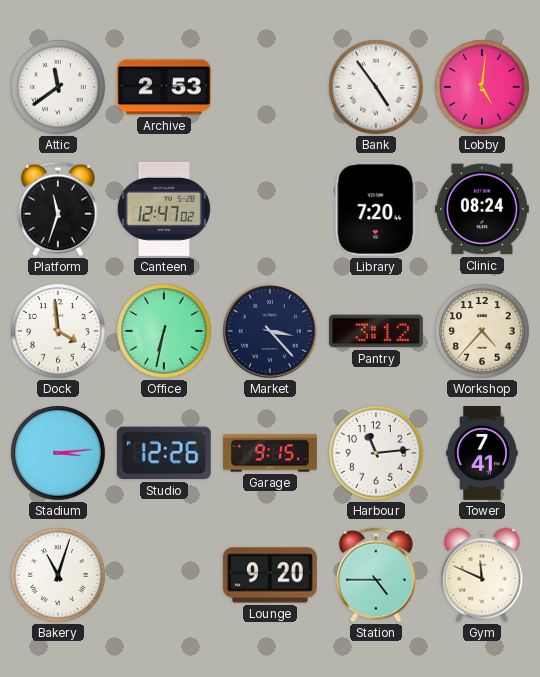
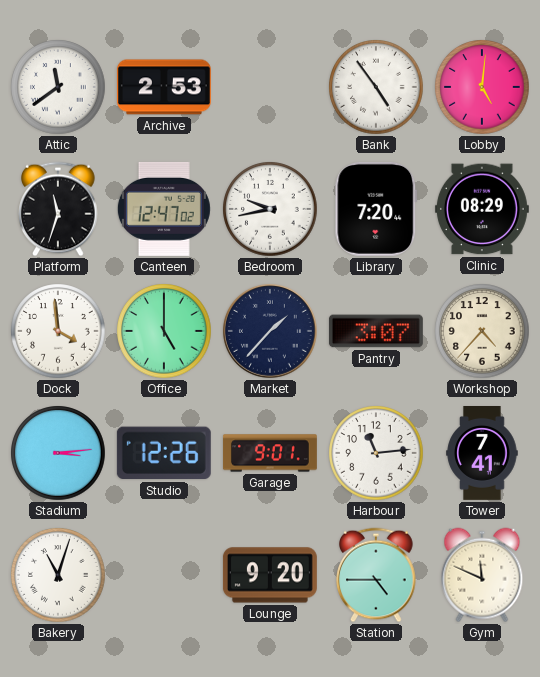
Bedroom: none -> 9:43
Clinic: 08:24 -> 08:29
Office: 6:32 -> 5:00
Market: 3:23 -> 1:37
Pantry: 3:12 -> 3:07
Garage: 9:15 -> 9:01
